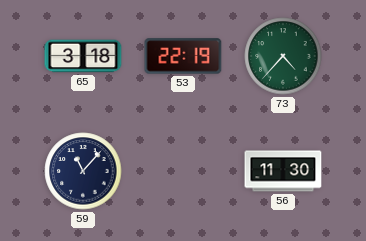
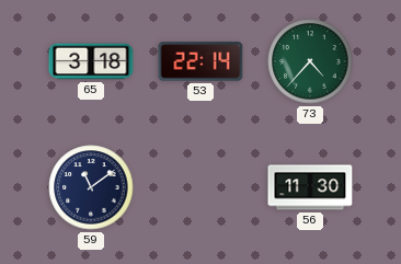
53: 22:19 -> 22:14
59: 11:07 -> 11:09
